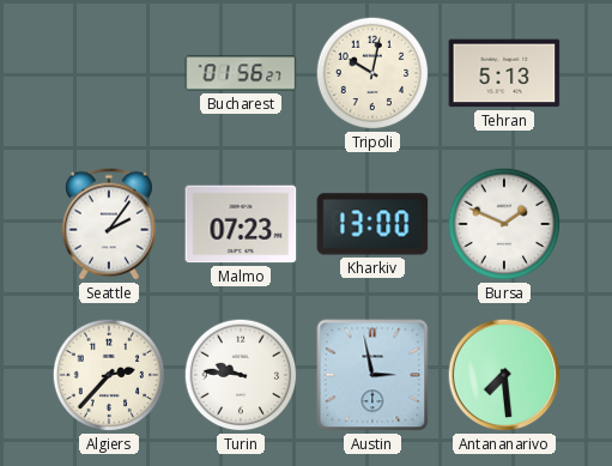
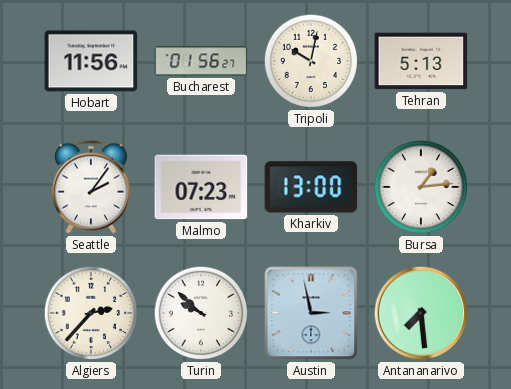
Hobart: none -> 11:56
Bursa: 1:49 -> 1:14
Turin: 9:46 -> 9:52
